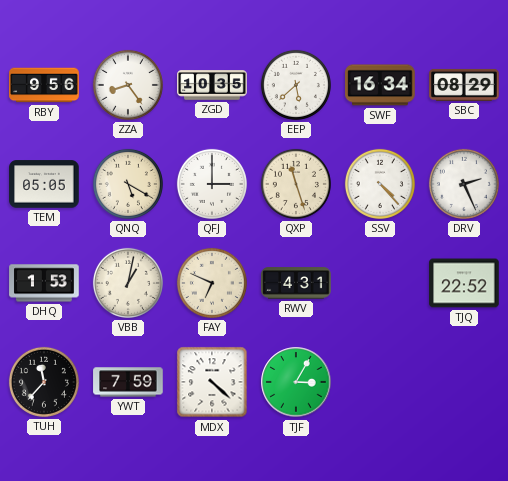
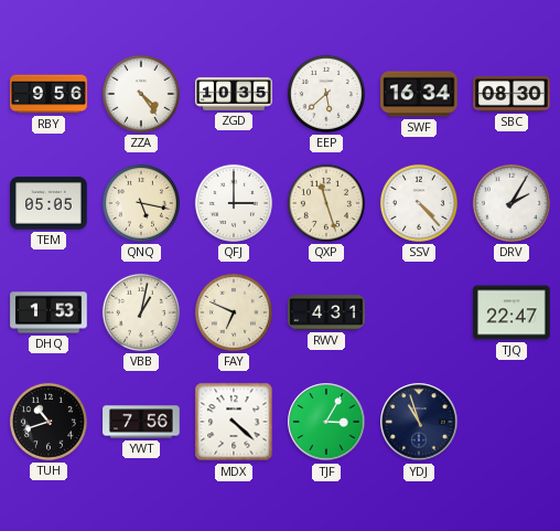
ZZA: 8:24 -> 4:24
SBC: 08:29 -> 08:30
QNQ: 5:20 -> 5:17
DRV: 2:26 -> 2:05
TJQ: 22:52 -> 22:47
TUH: 11:37 -> 10:42
YWT: 7:59 -> 7:56
YDJ: none -> 10:57
